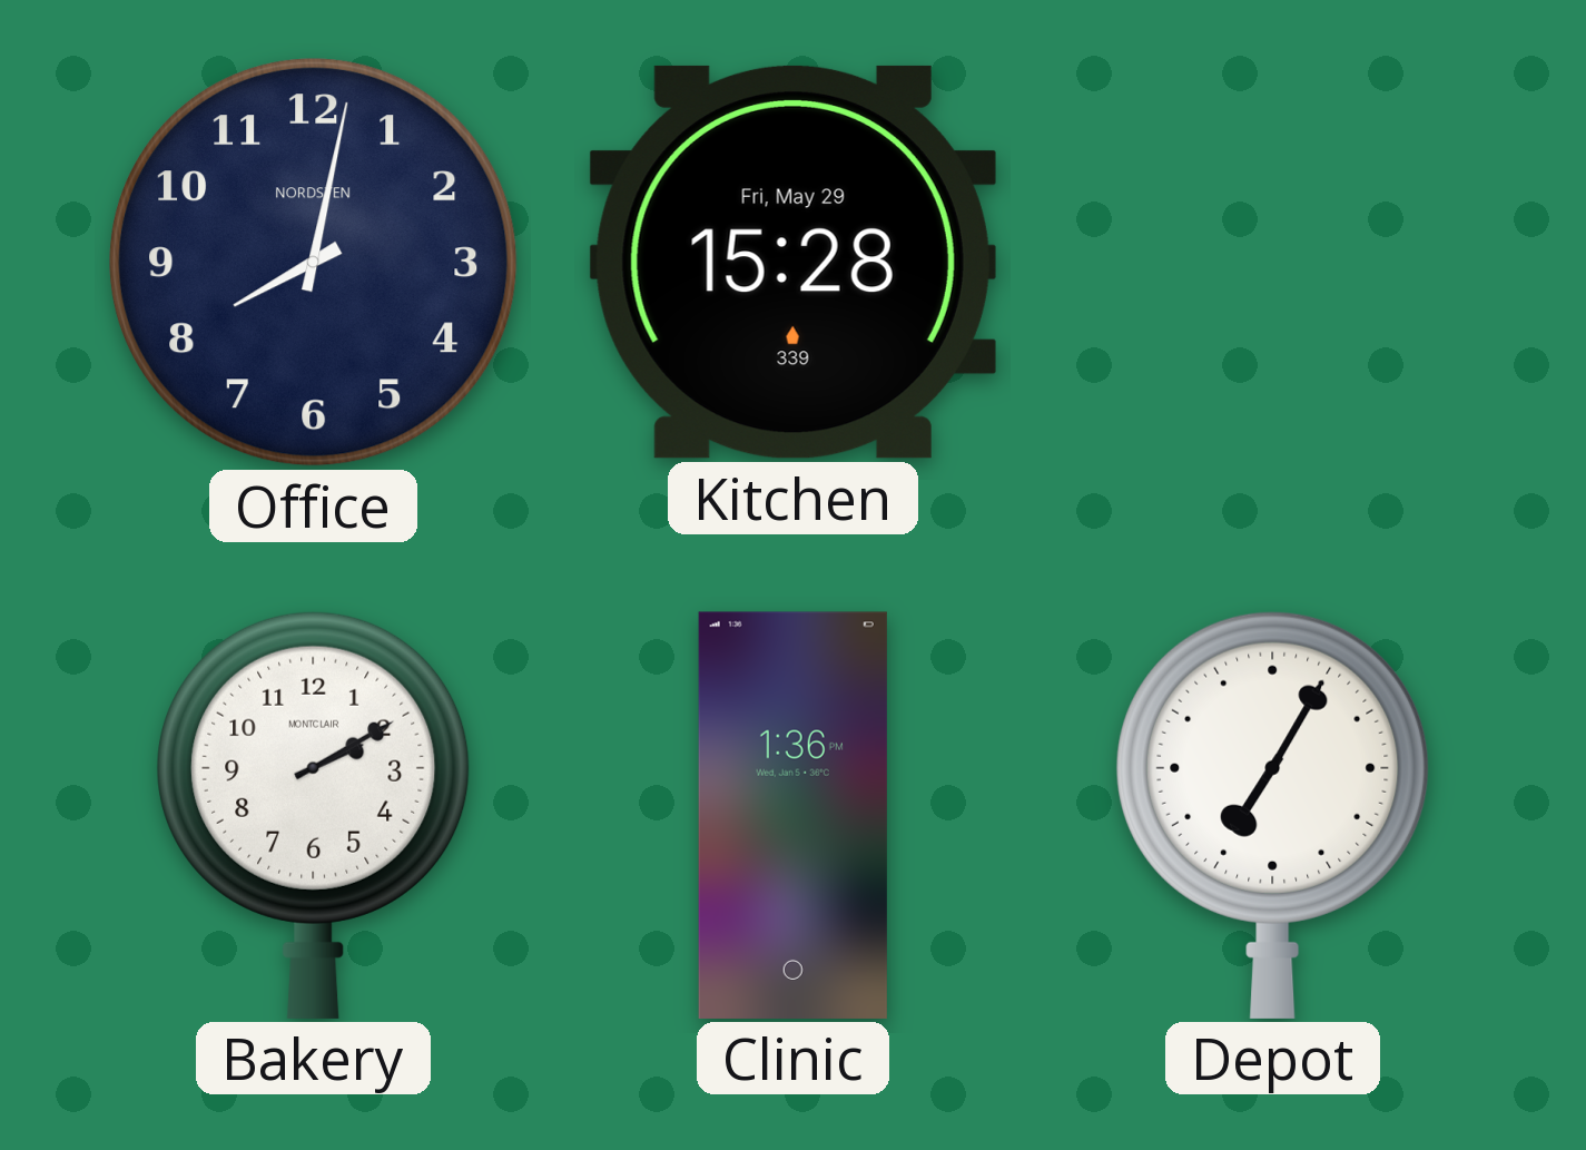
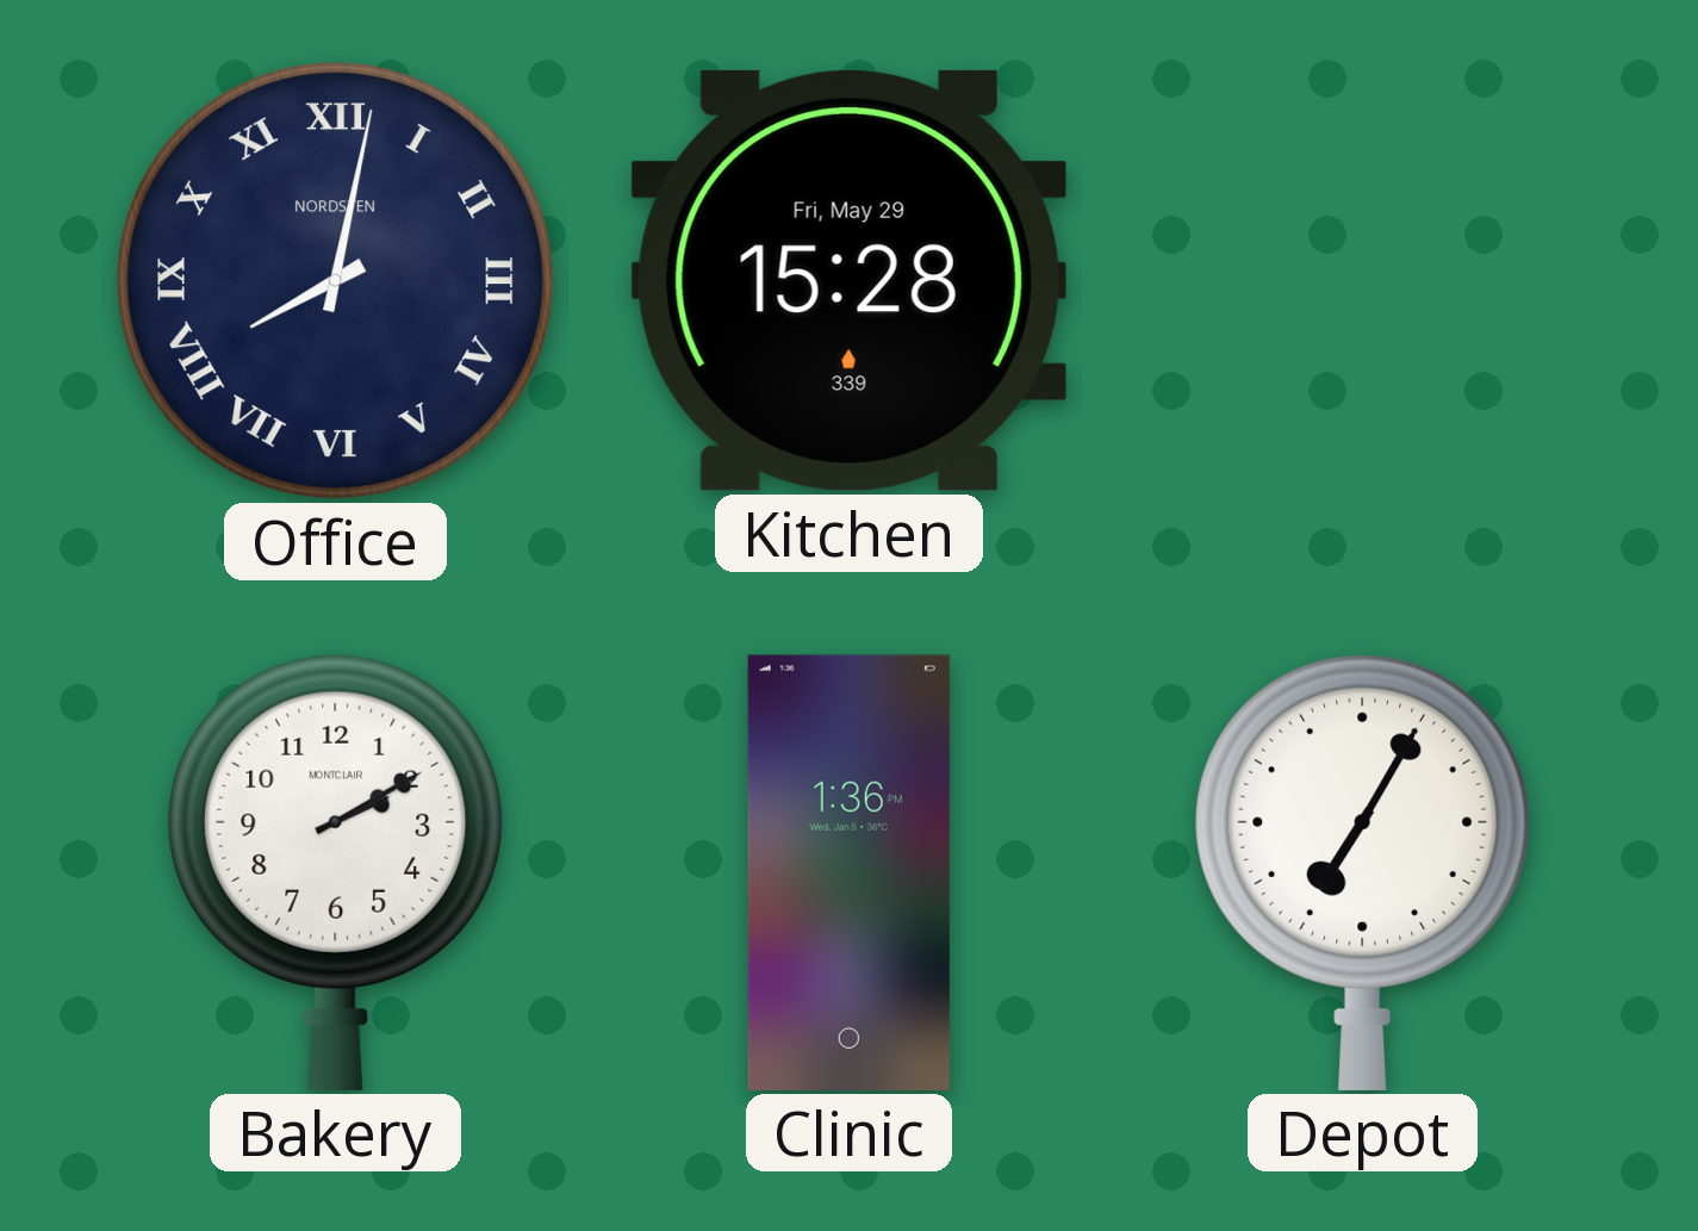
Office numerals: Arabic -> Roman
